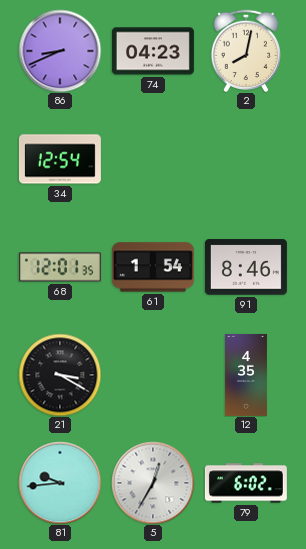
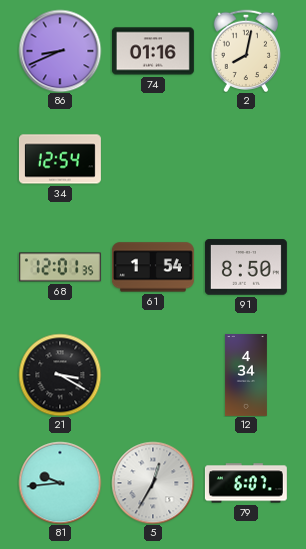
74: 04:23 -> 01:16
91: 8:46 -> 8:50
12: 4:35 -> 4:34
79: 6:02 -> 6:07
